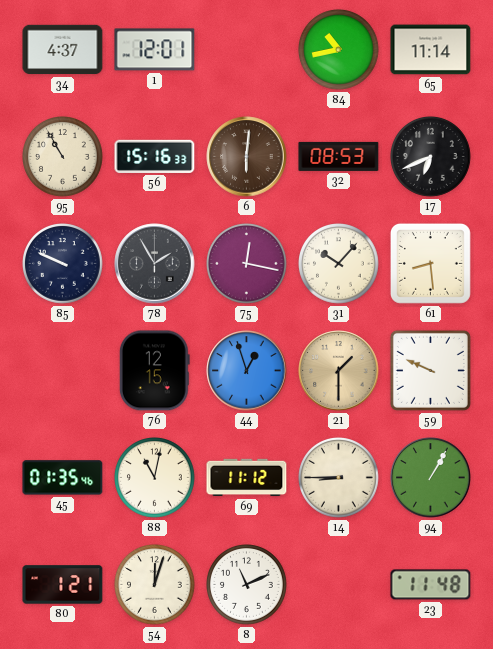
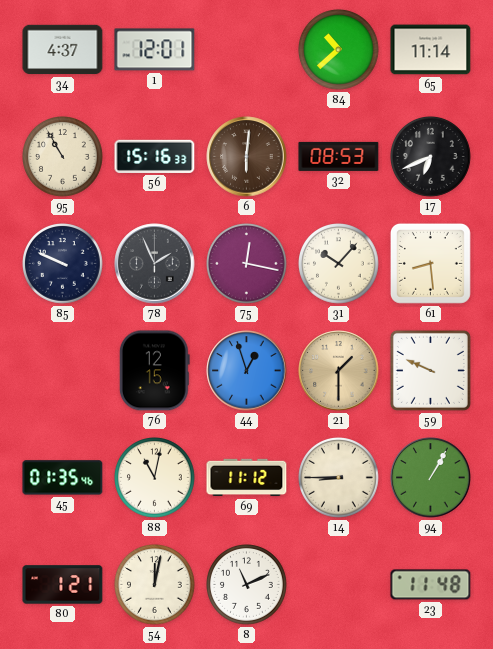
84: 10:43 -> 10:38
78: 1:55 -> 1:56
54: 12:03 -> 12:02
